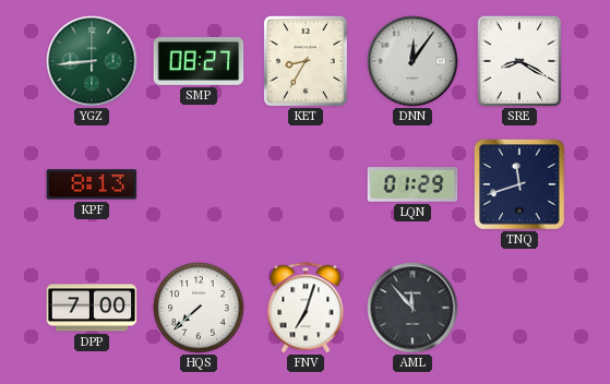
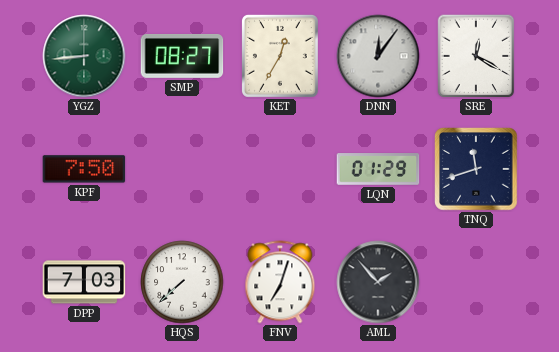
KET: 8:35 -> 12:35
SRE: 8:20 -> 12:20
KPF: 8:13 -> 7:50
DPP: 7:00 -> 7:03
AML: 11:53 -> 1:53
